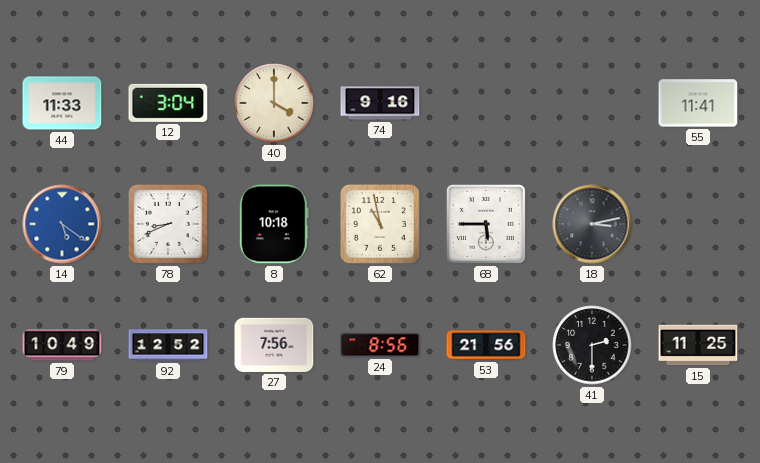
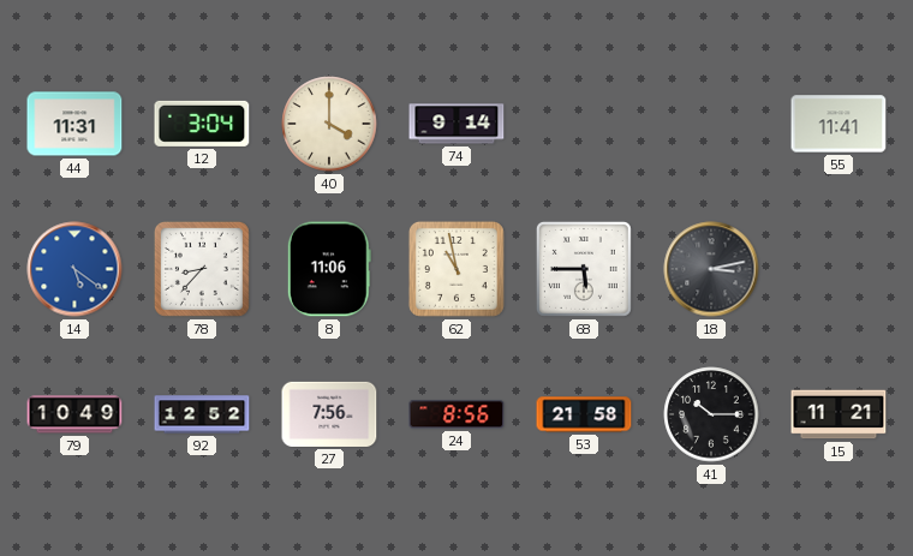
44: 11:33 -> 11:31
74: 9:16 -> 9:14
78: 8:41 -> 8:37
8: 10:18 -> 11:06
53: 21:56 -> 21:58
41: 2:30 -> 10:15
15: 11:25 -> 11:21
